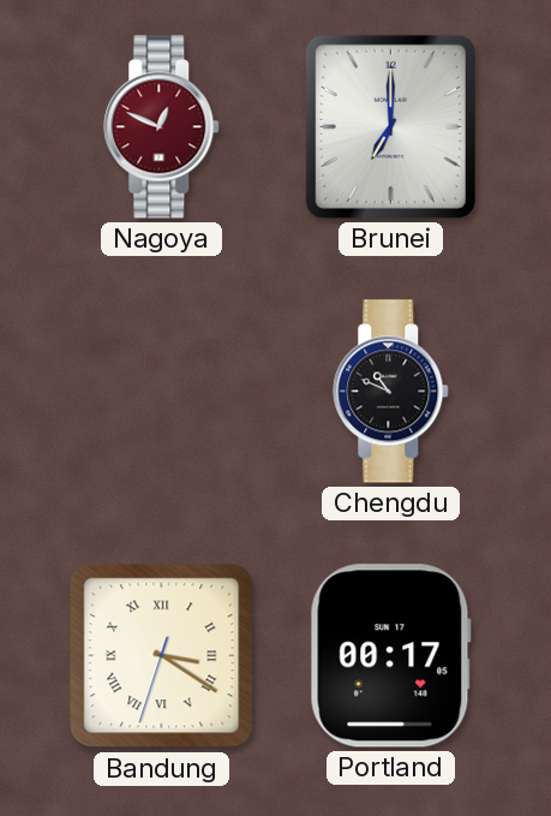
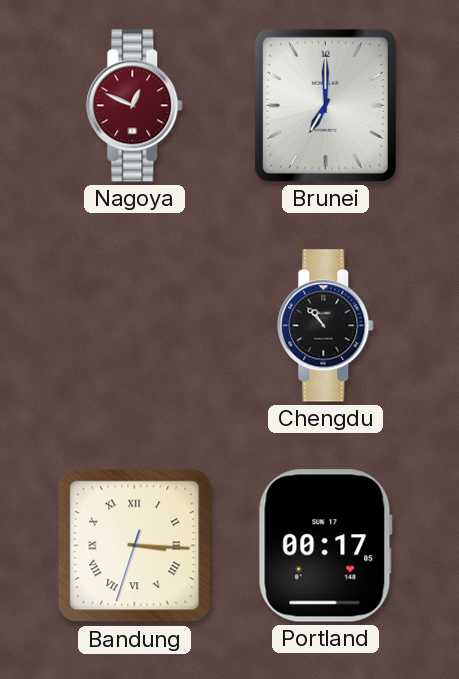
Chengdu: 10:49 -> 10:53
Bandung: 3:20 -> 3:15
